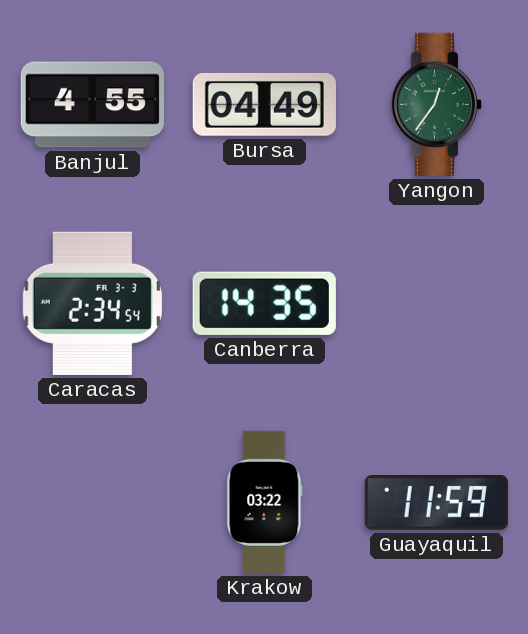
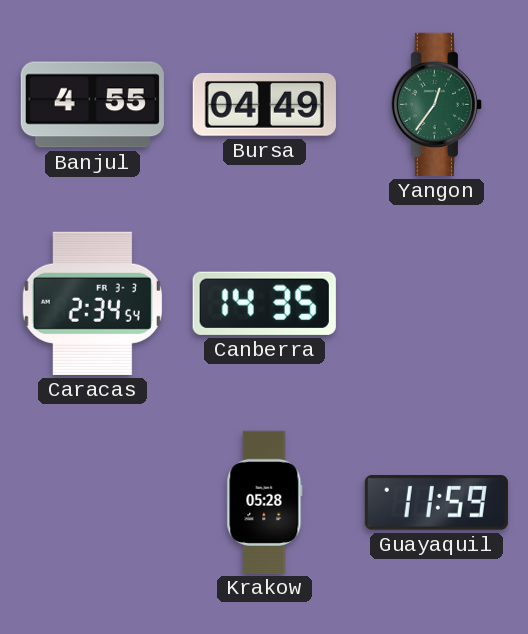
Krakow: 03:22 -> 05:28
